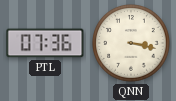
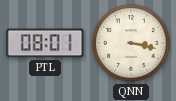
PTL: 07:36 -> 08:01
